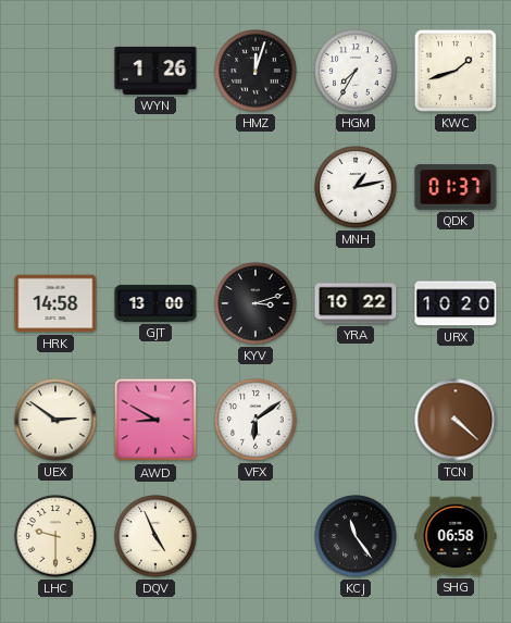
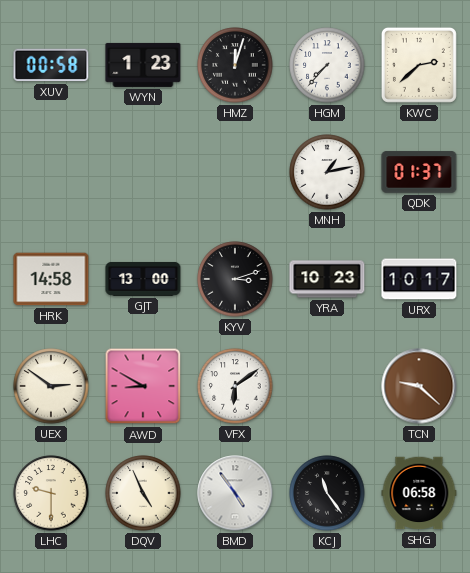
XUV: none -> 00:58
WYN: 1:26 -> 1:23
HGM: 7:35 -> 7:37
KWC: 1:42 -> 2:38
YRA: 10:22 -> 10:23
URX: 10:20 -> 10:17
TCN: 4:22 -> 9:22
BMD: none -> 4:54
